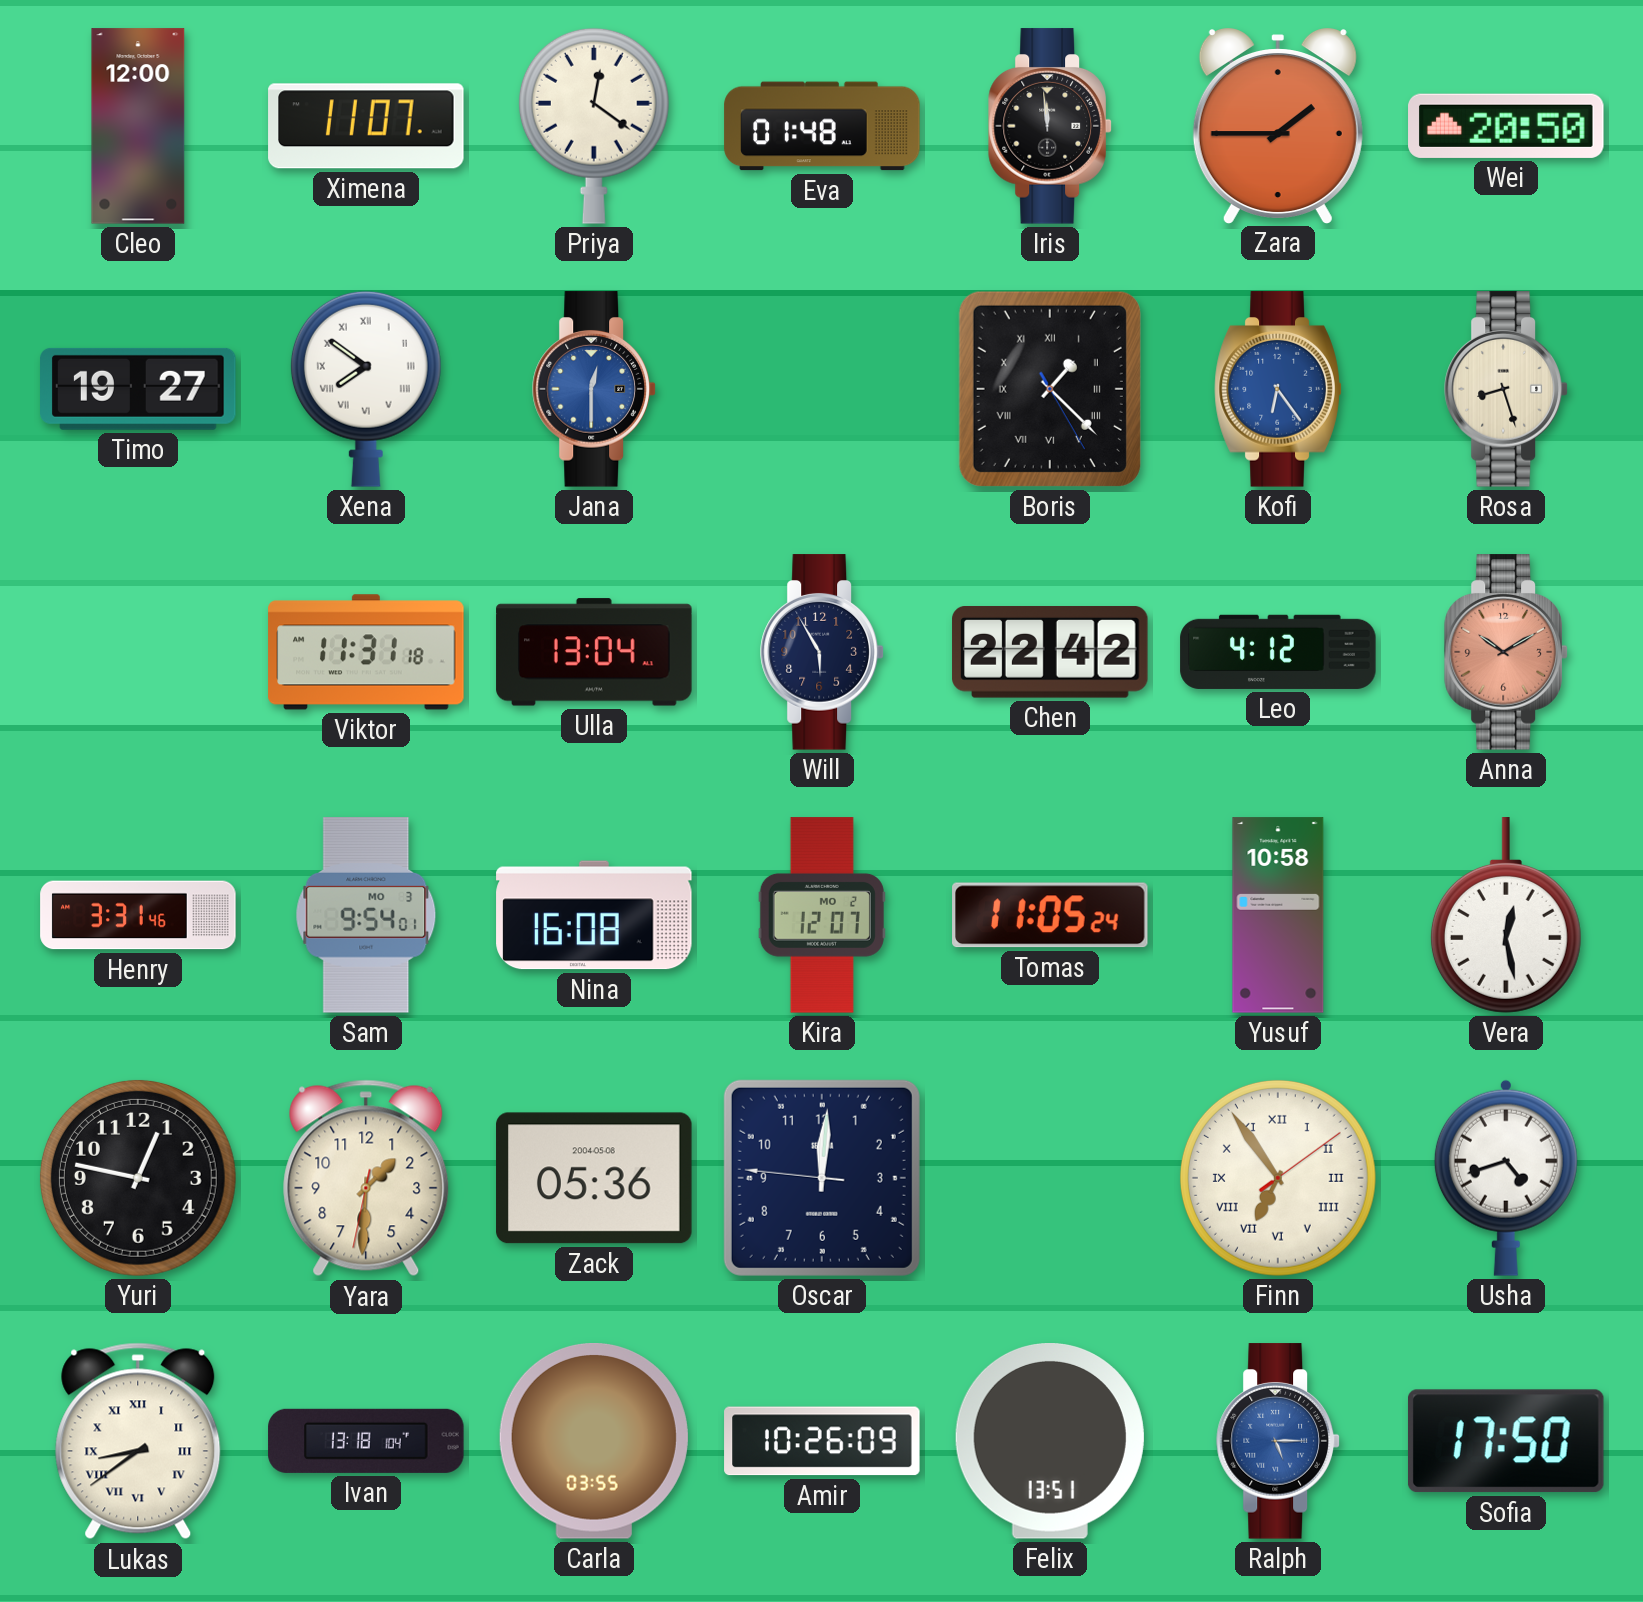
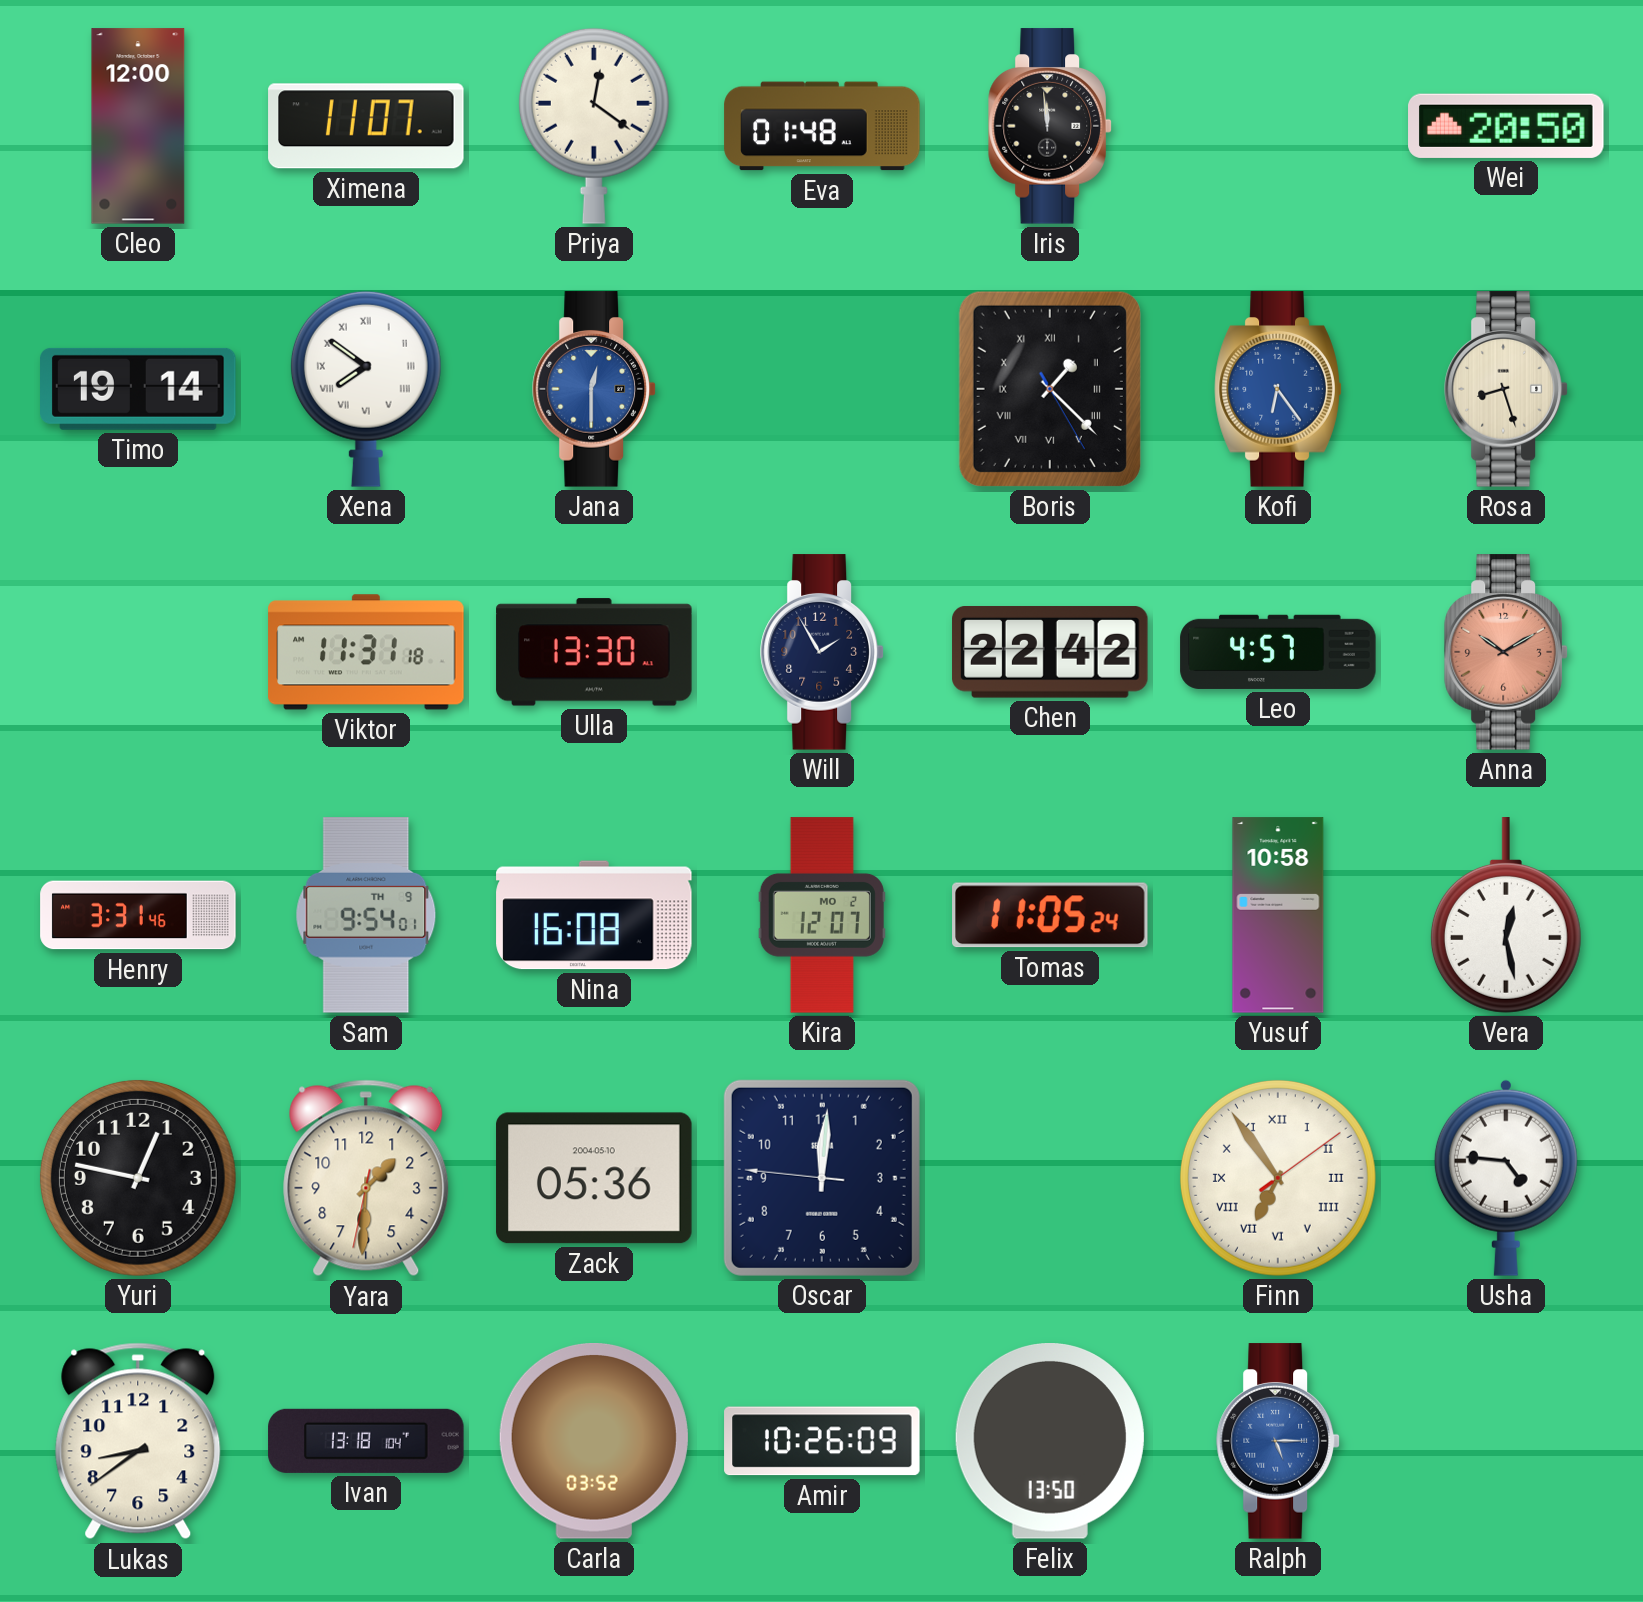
Zara: 1:45 -> none
Timo: 19:27 -> 19:14
Ulla: 13:04 -> 13:30
Will: 5:55 -> 1:55
Leo: 4:12 -> 4:57
Sam date: MO 3 -> TH 9
Zack date: 2004-05-08 -> 2004-05-10
Usha: 4:42 -> 4:46
Lukas numerals: Roman -> Arabic
Carla: 03:55 -> 03:52
Felix: 13:51 -> 13:50
Sofia: 17:50 -> none
